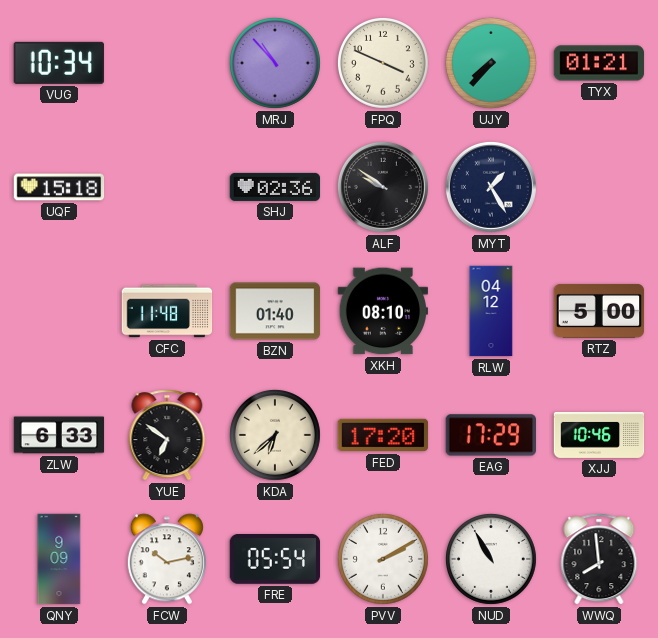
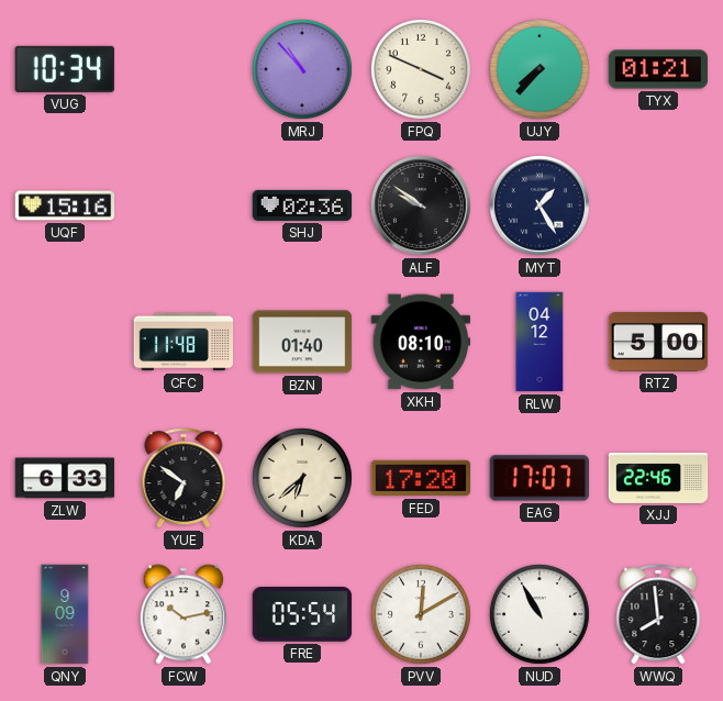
UQF: 15:18 -> 15:16
EAG: 17:29 -> 17:07
XJJ: 10:46 -> 22:46
PVV: 2:10 -> 12:10
